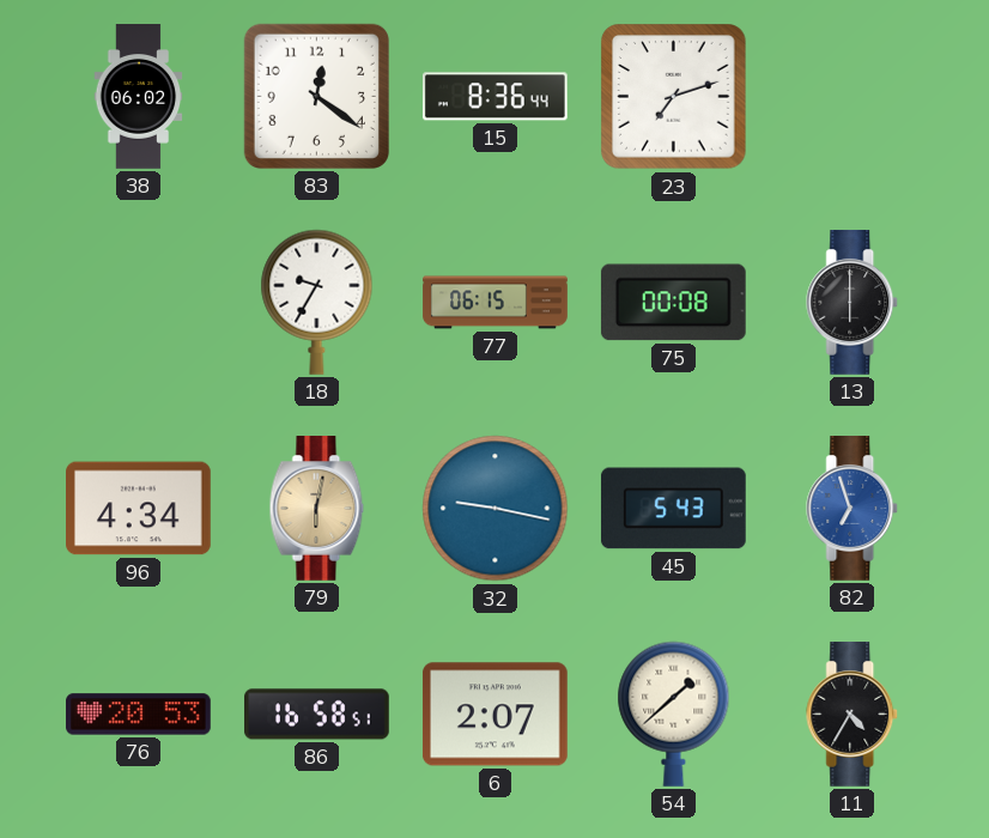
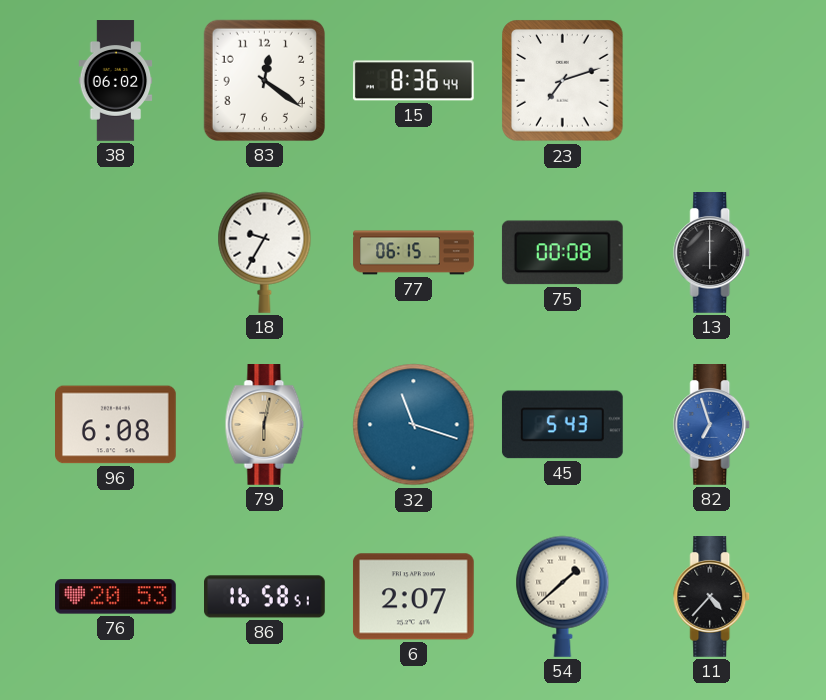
96: 4:34 -> 6:08
32: 9:17 -> 11:18
11: 4:35 -> 4:37
